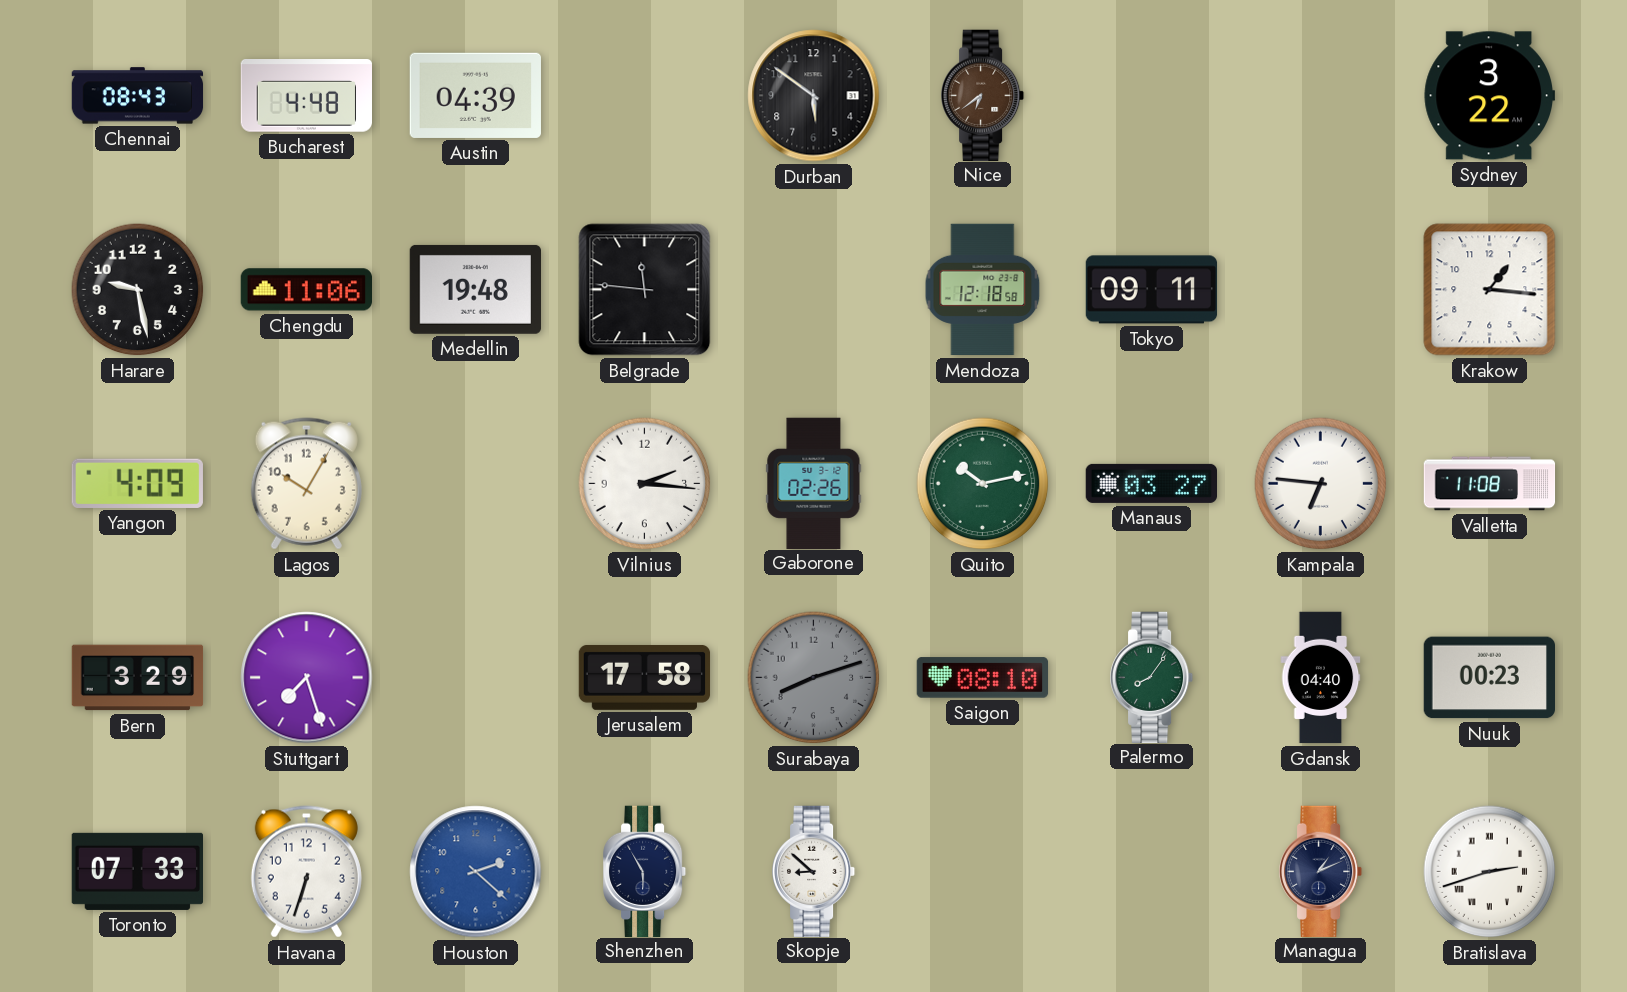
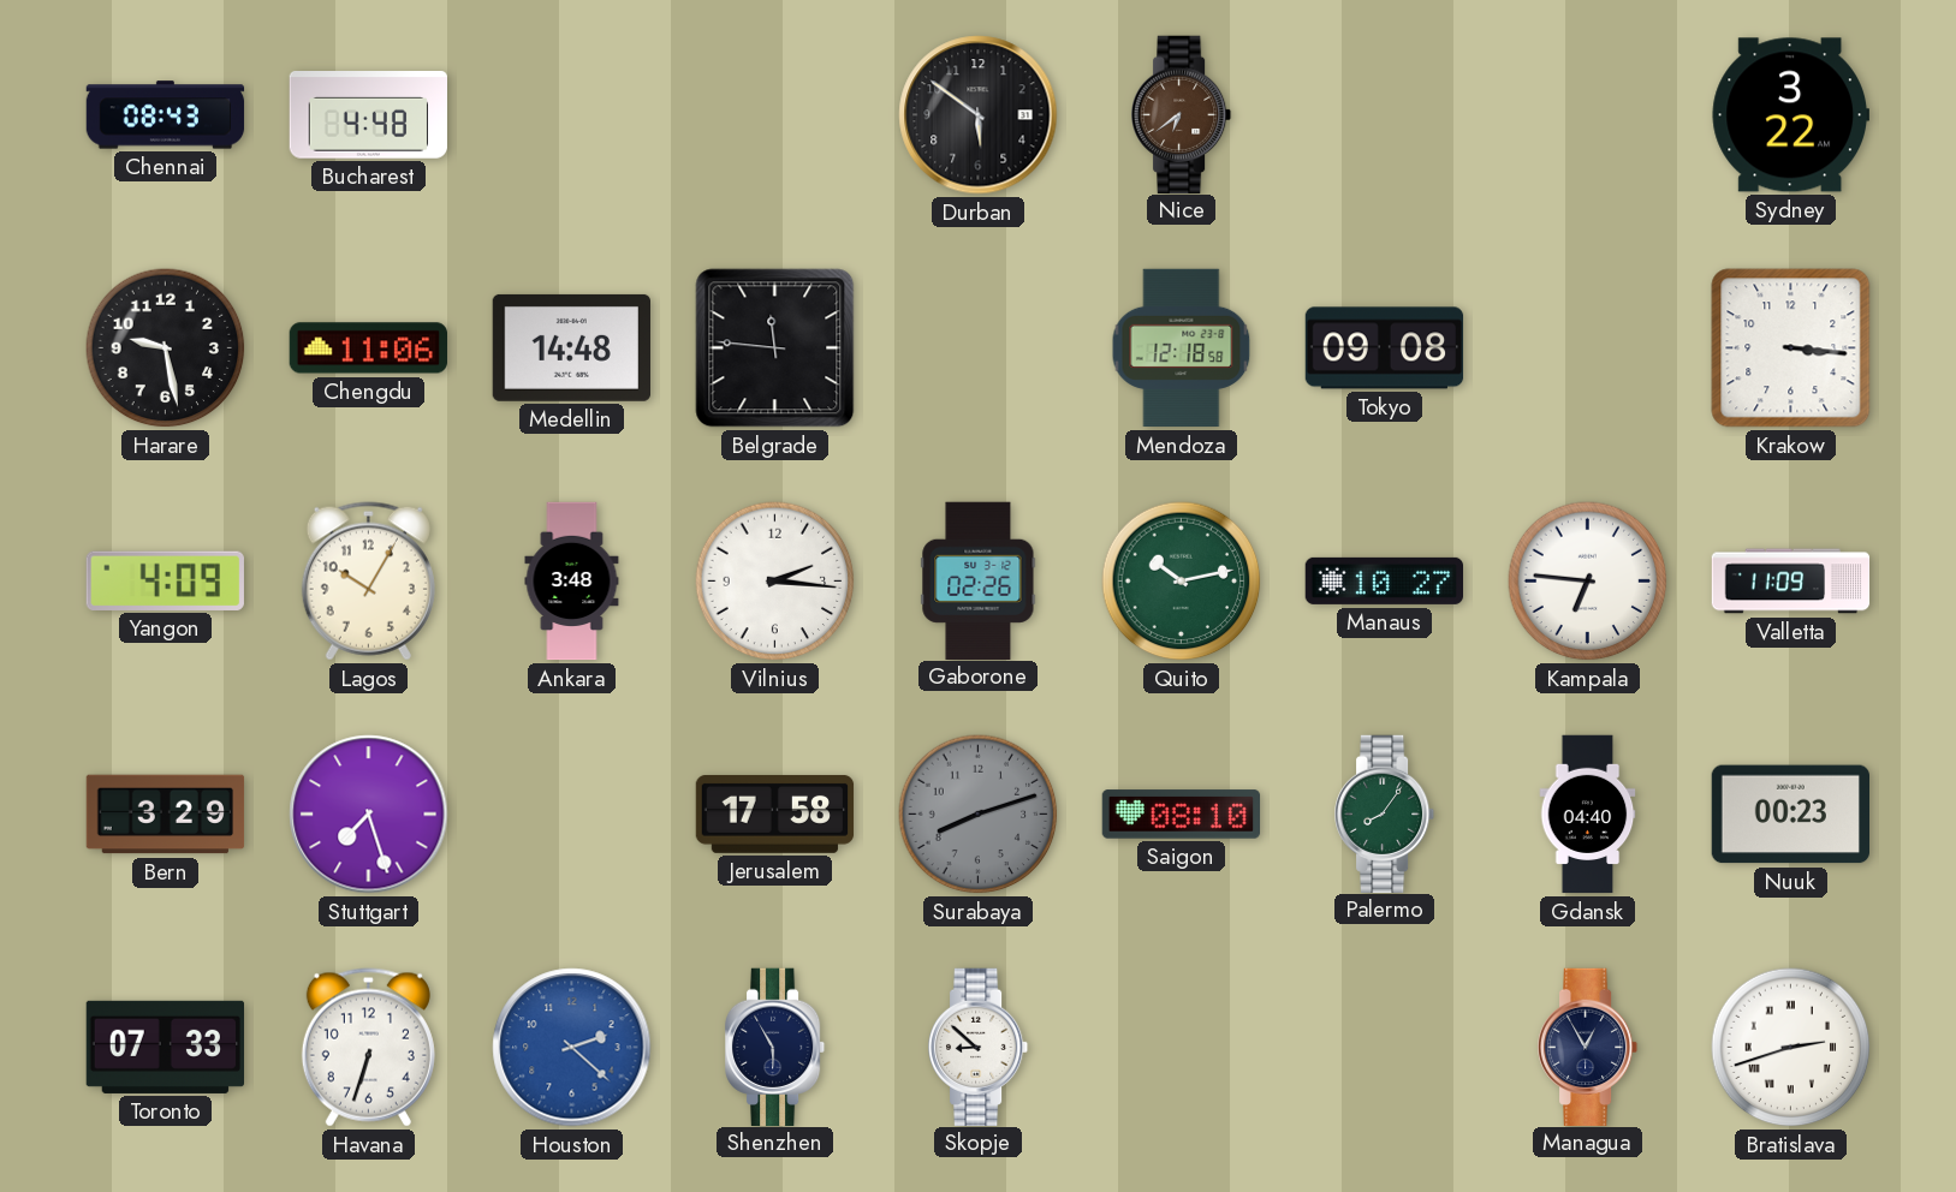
Austin: 04:39 -> none
Medellin: 19:48 -> 14:48
Tokyo: 09:11 -> 09:08
Krakow: 1:16 -> 3:16
Ankara: none -> 3:48
Manaus: 03:27 -> 10:27
Valletta: 11:08 -> 11:09
Managua: 1:11 -> 12:55
